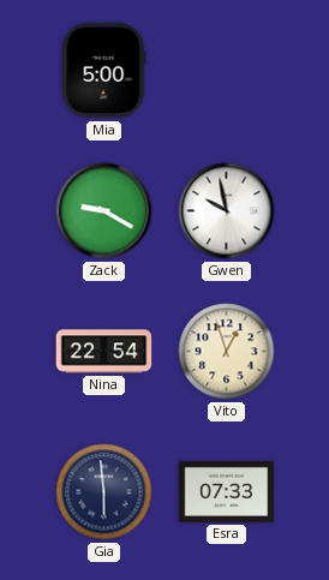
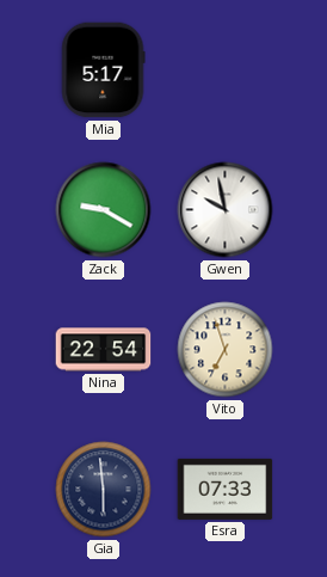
Mia: 5:00 -> 5:17
Vito: 12:57 -> 6:57
